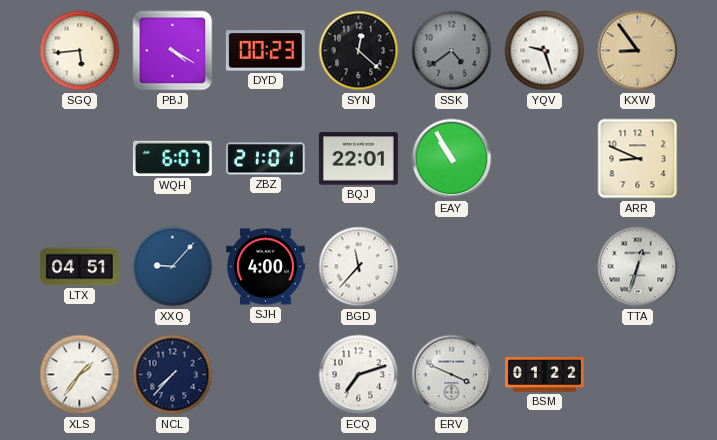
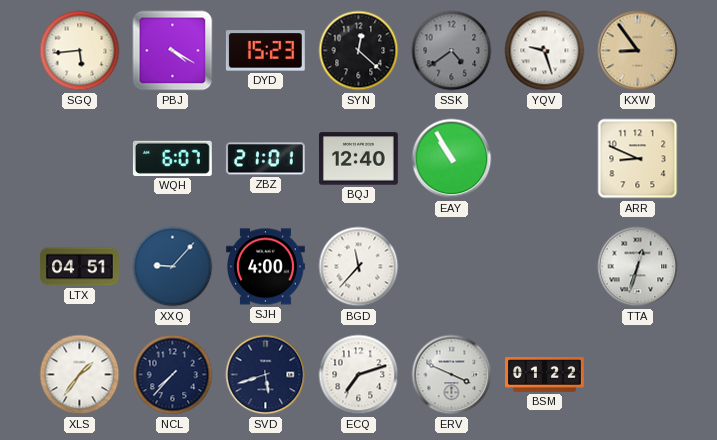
DYD: 00:23 -> 15:23
BQJ: 22:01 -> 12:40
SVD: none -> 5:42
